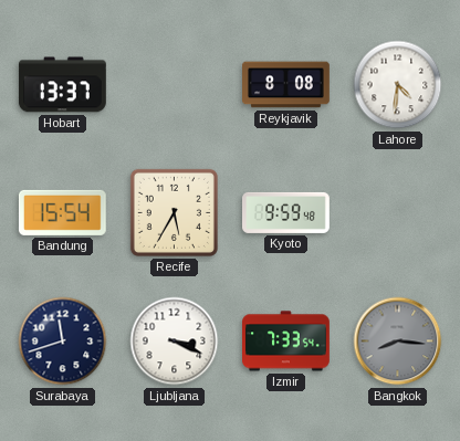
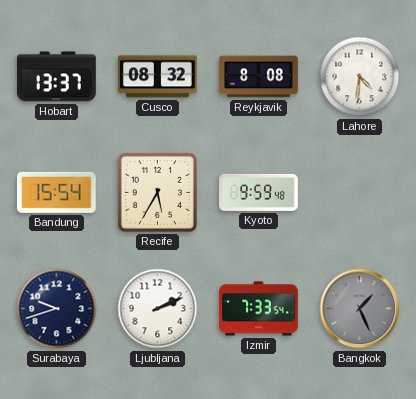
Cusco: none -> 08:32
Surabaya: 11:42 -> 9:42
Ljubljana: 3:19 -> 2:11
Bangkok: 8:16 -> 1:26
